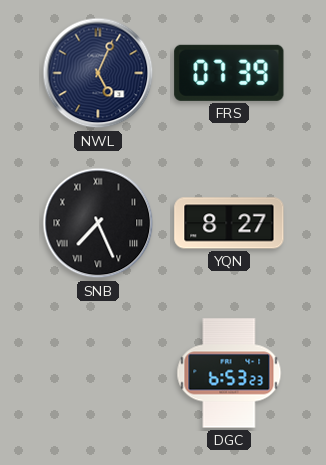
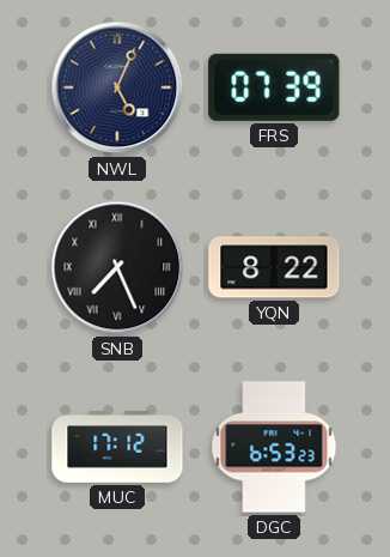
YQN: 8:27 -> 8:22
MUC: none -> 17:12
